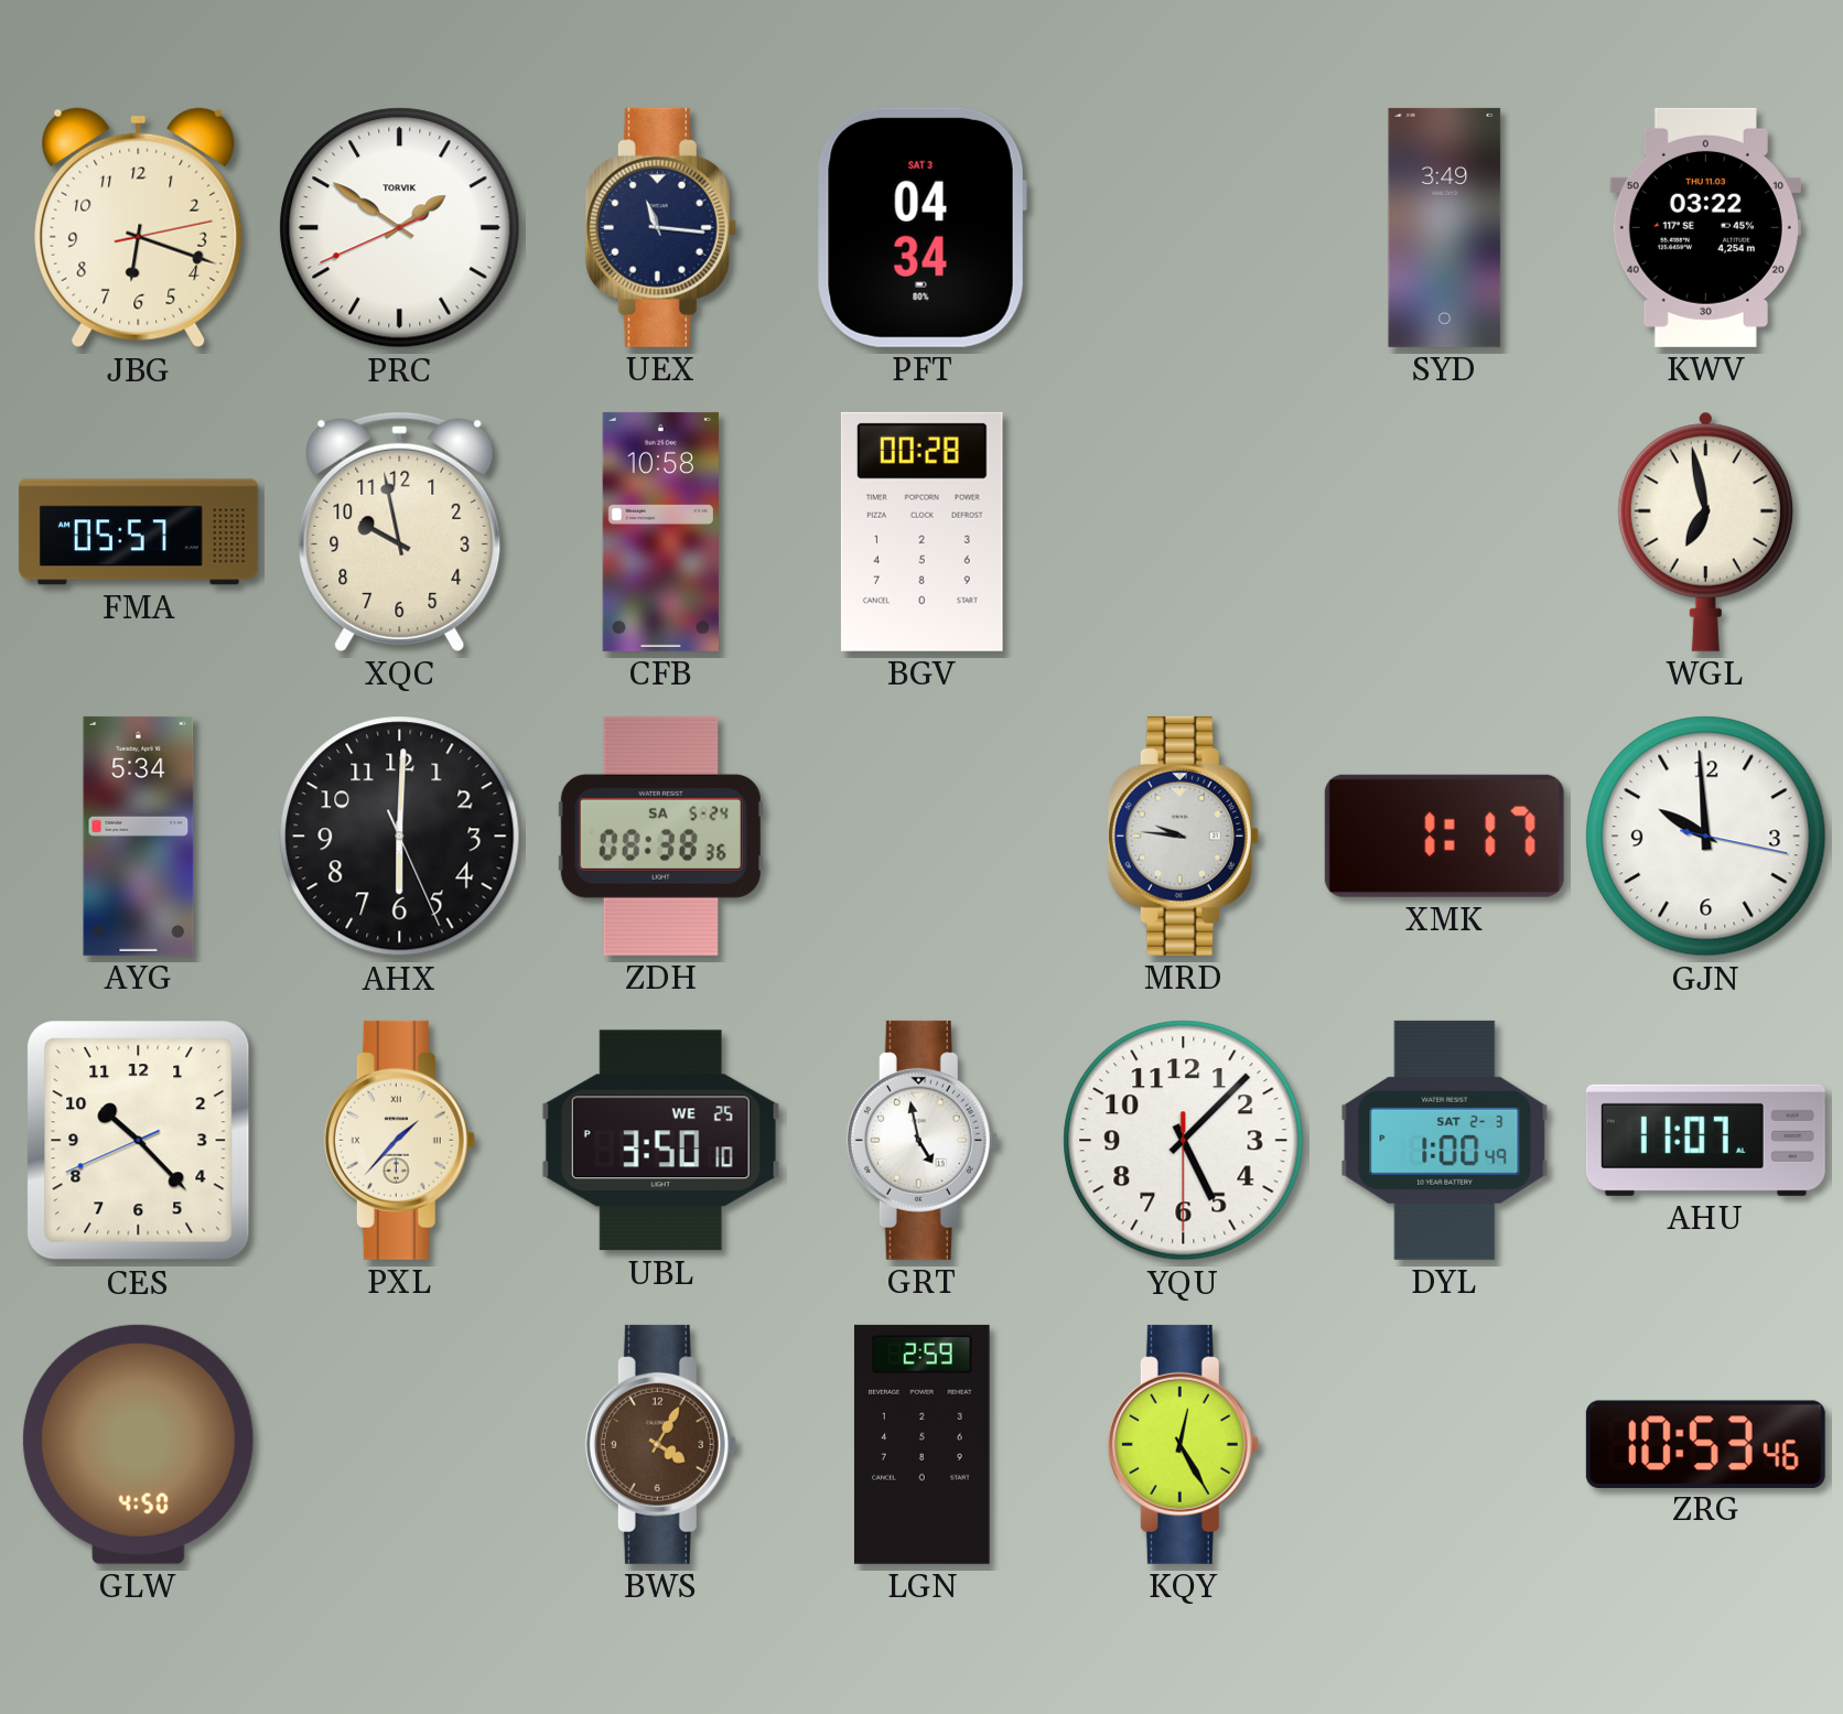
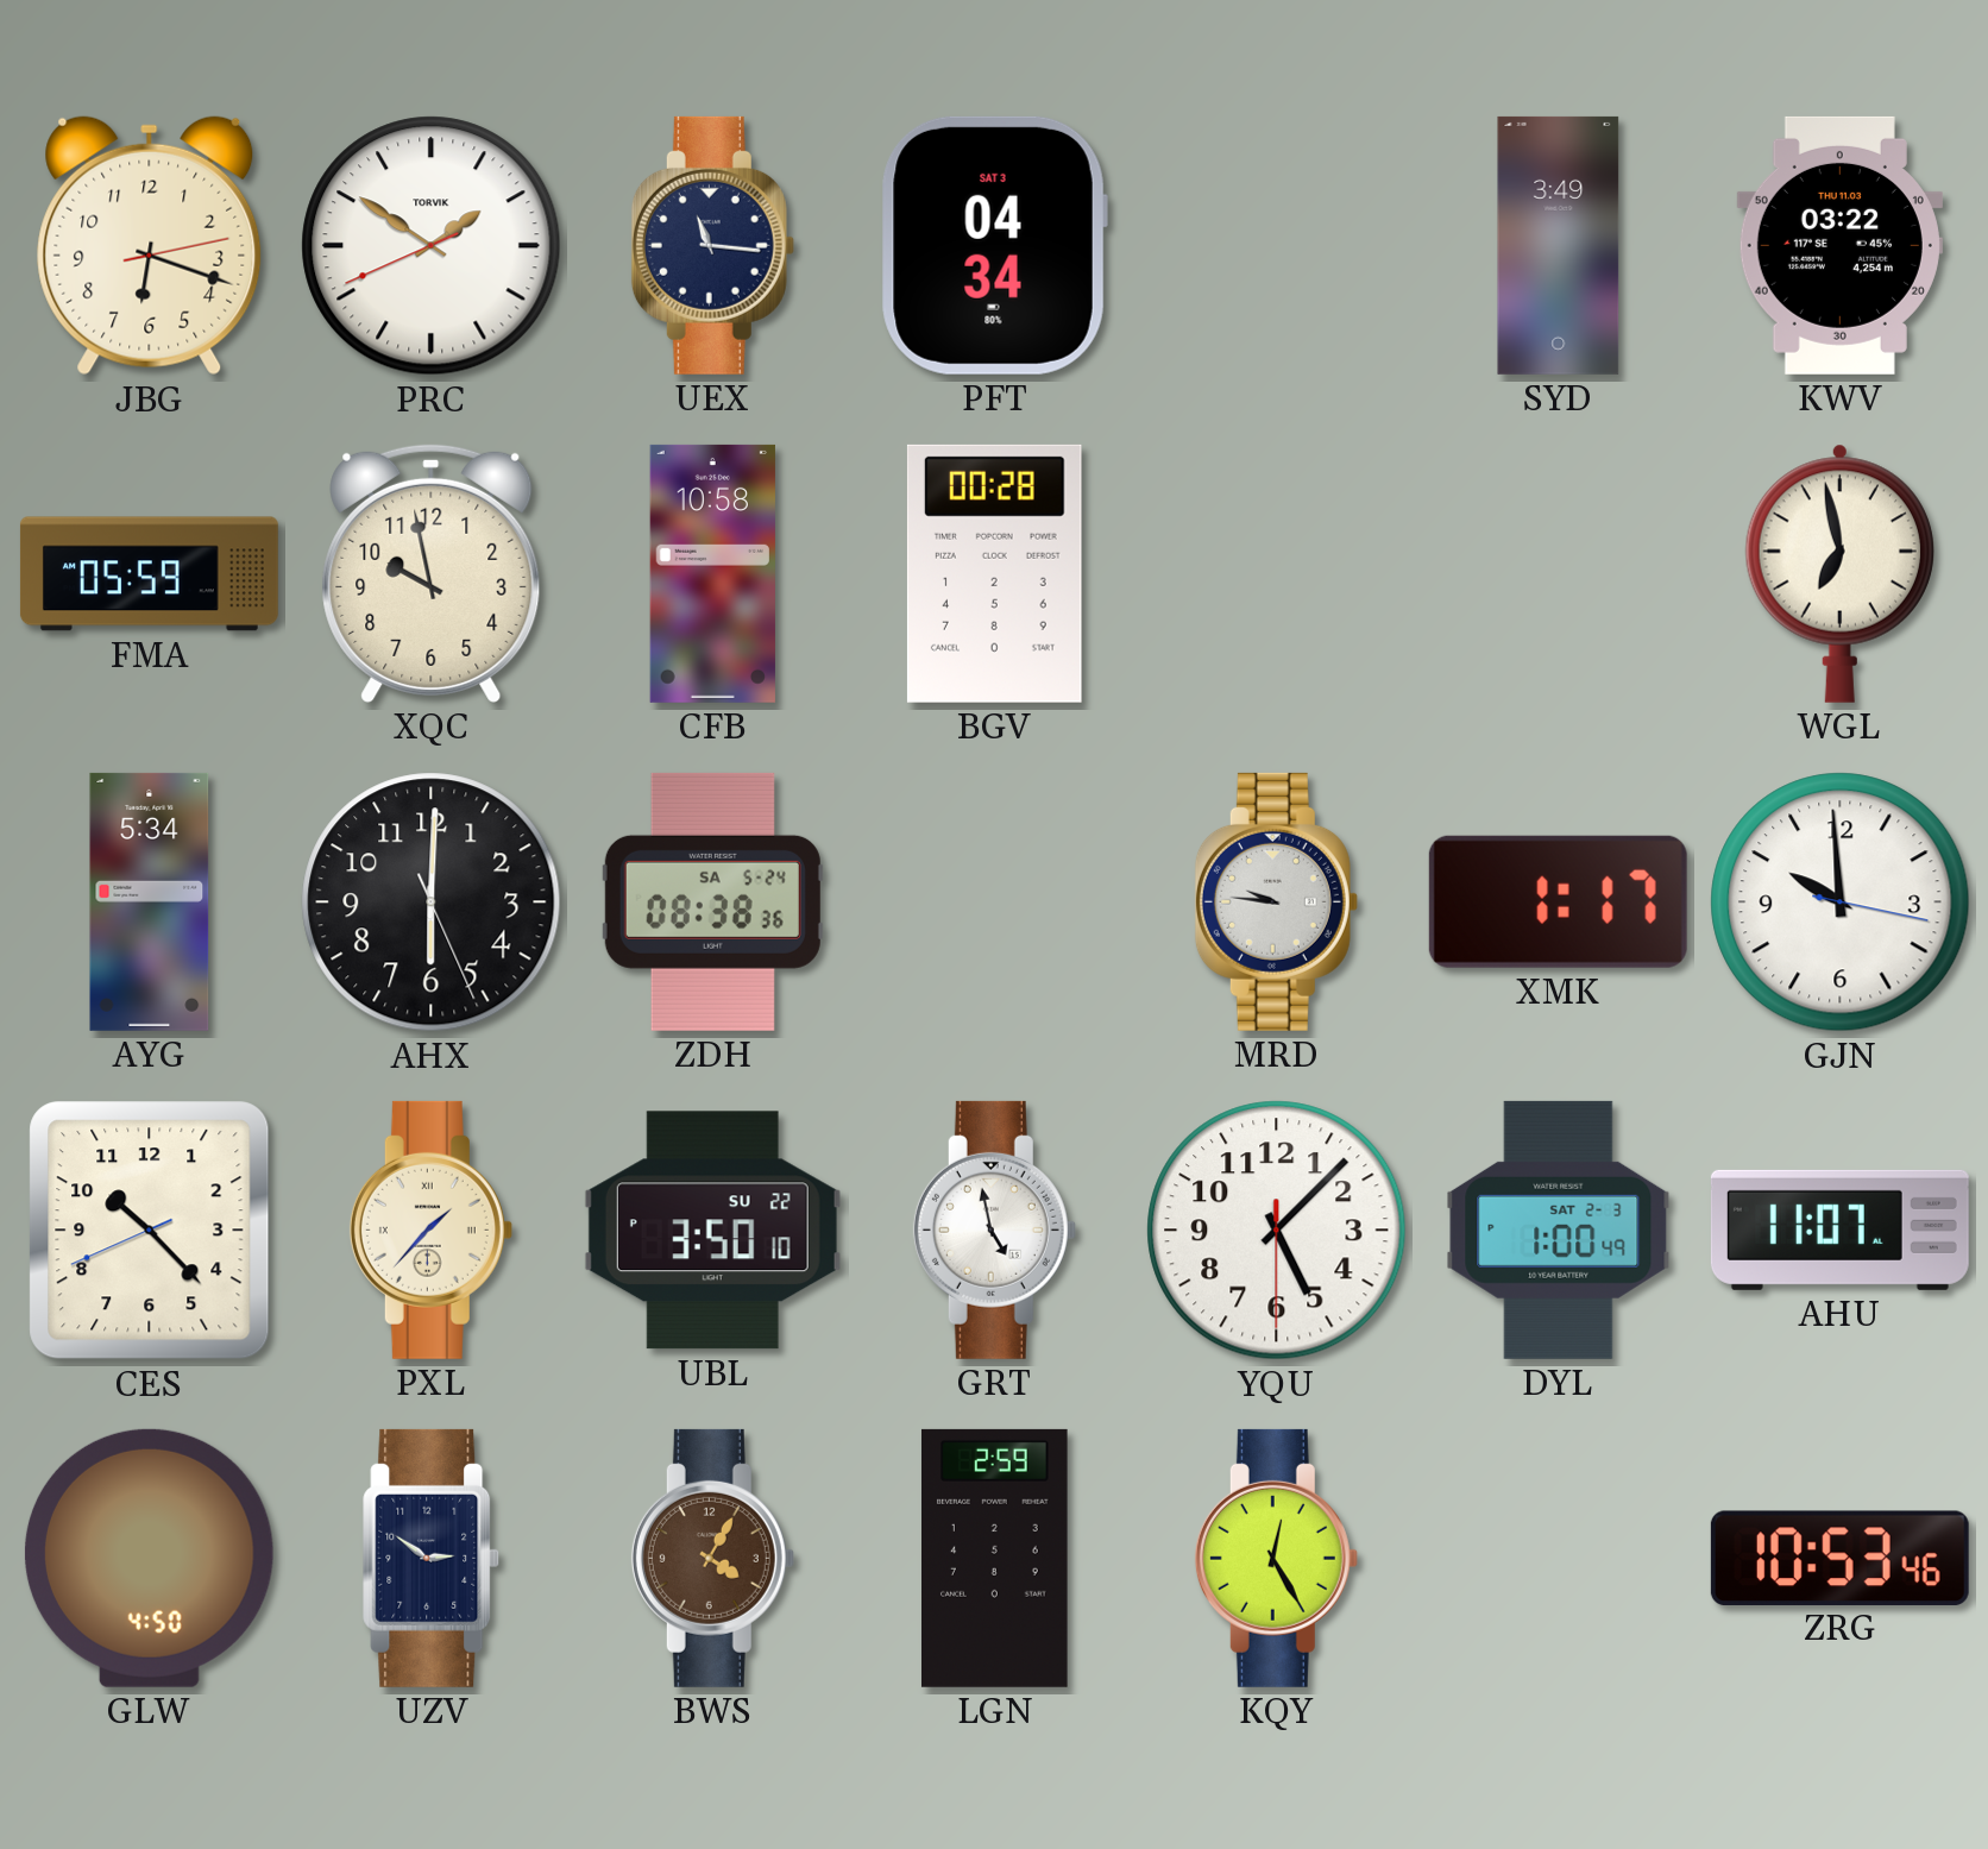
FMA: 05:57 -> 05:59
UBL date: WE 25 -> SU 22
UZV: none -> 2:51
